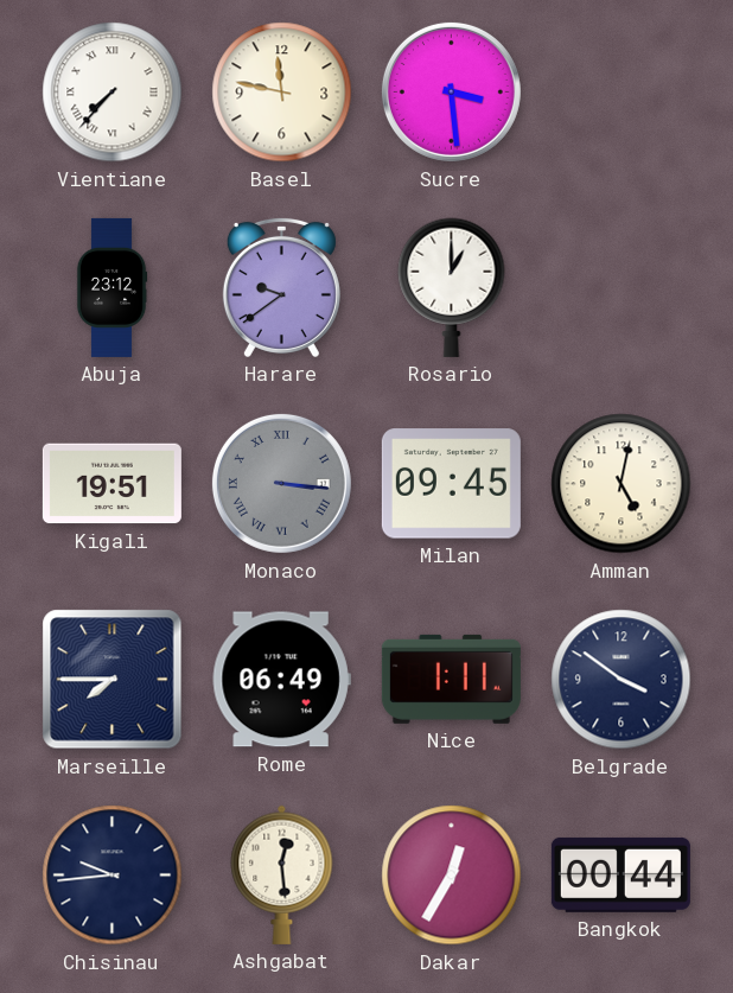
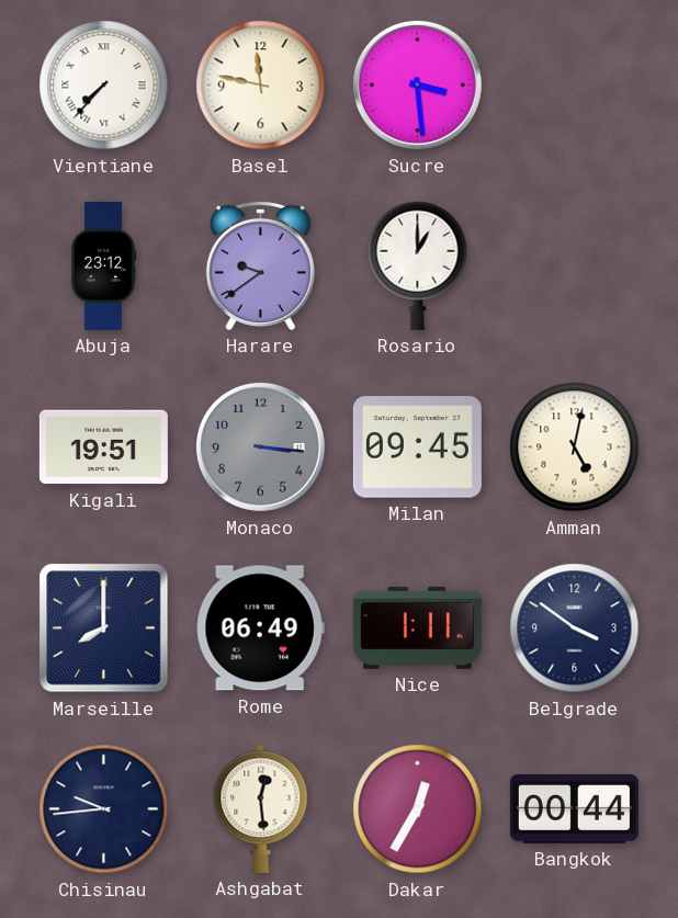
Monaco numerals: Roman -> Arabic
Marseille: 7:45 -> 8:00
